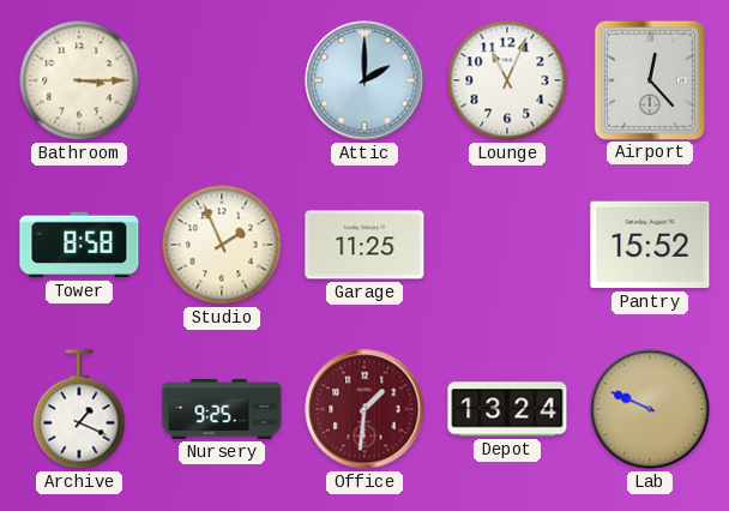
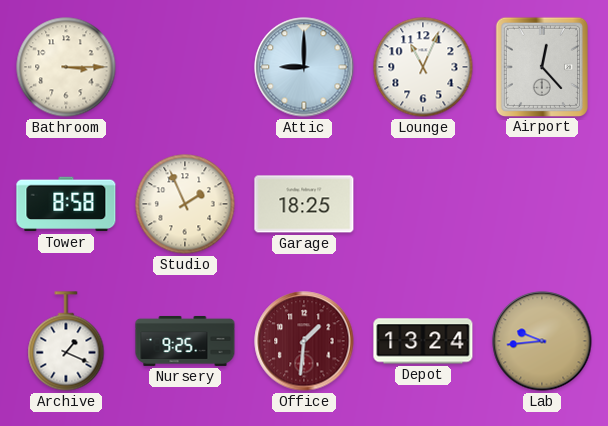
Attic: 2:00 -> 9:00
Garage: 11:25 -> 18:25
Pantry: 15:52 -> none
Lab: 9:49 -> 9:44
